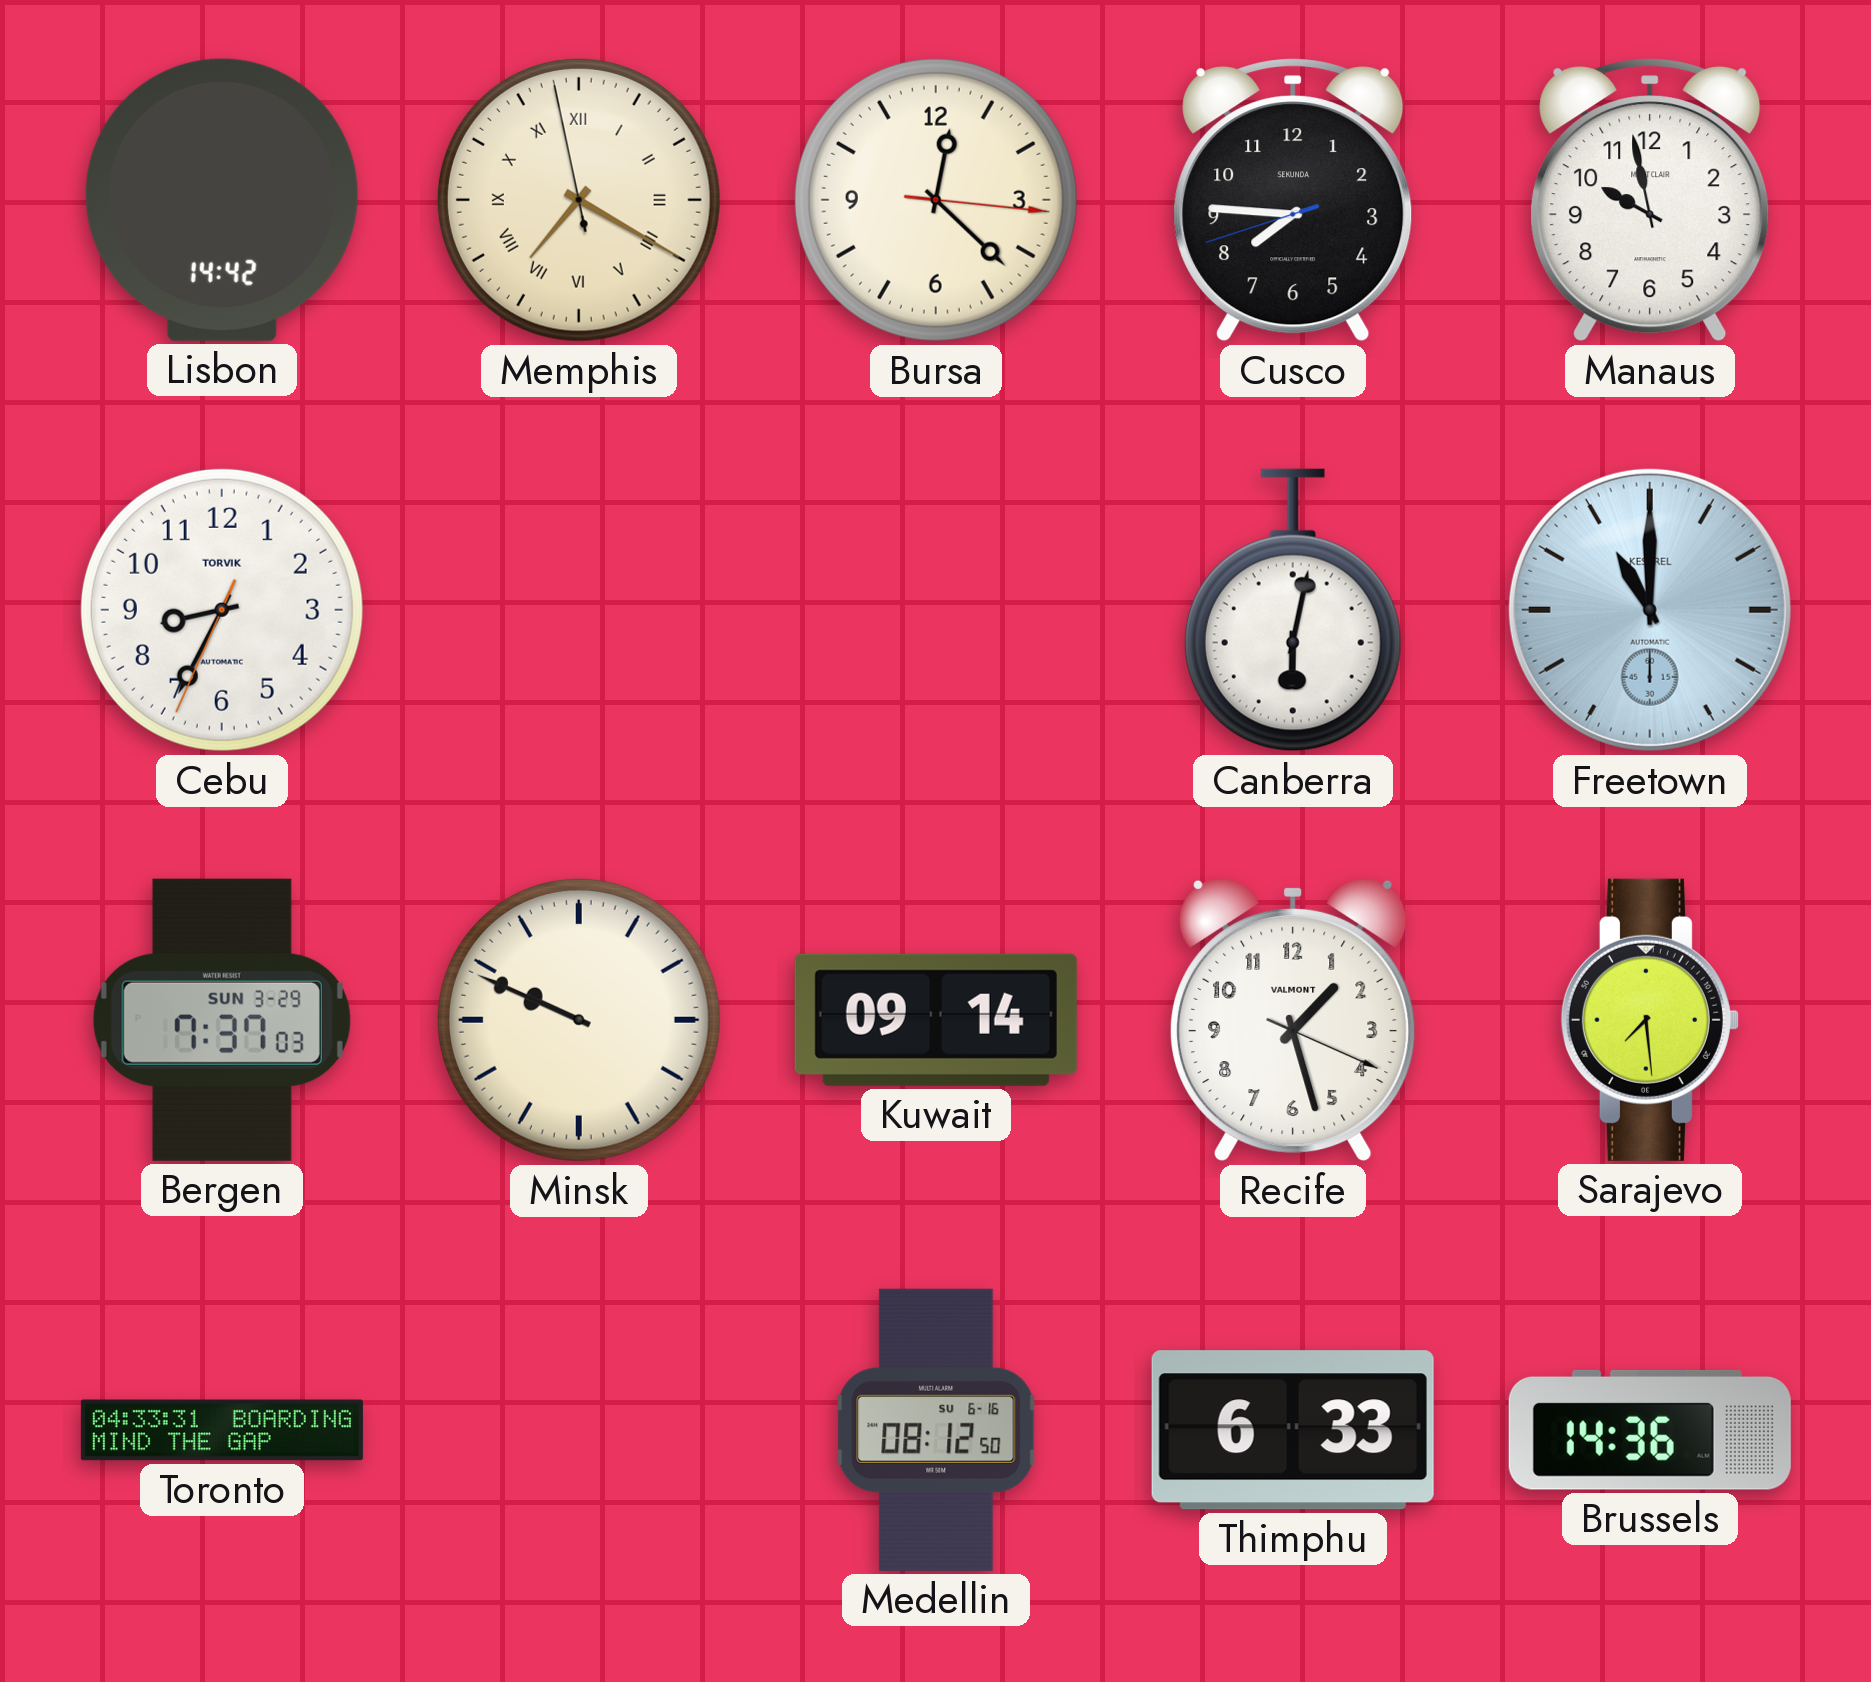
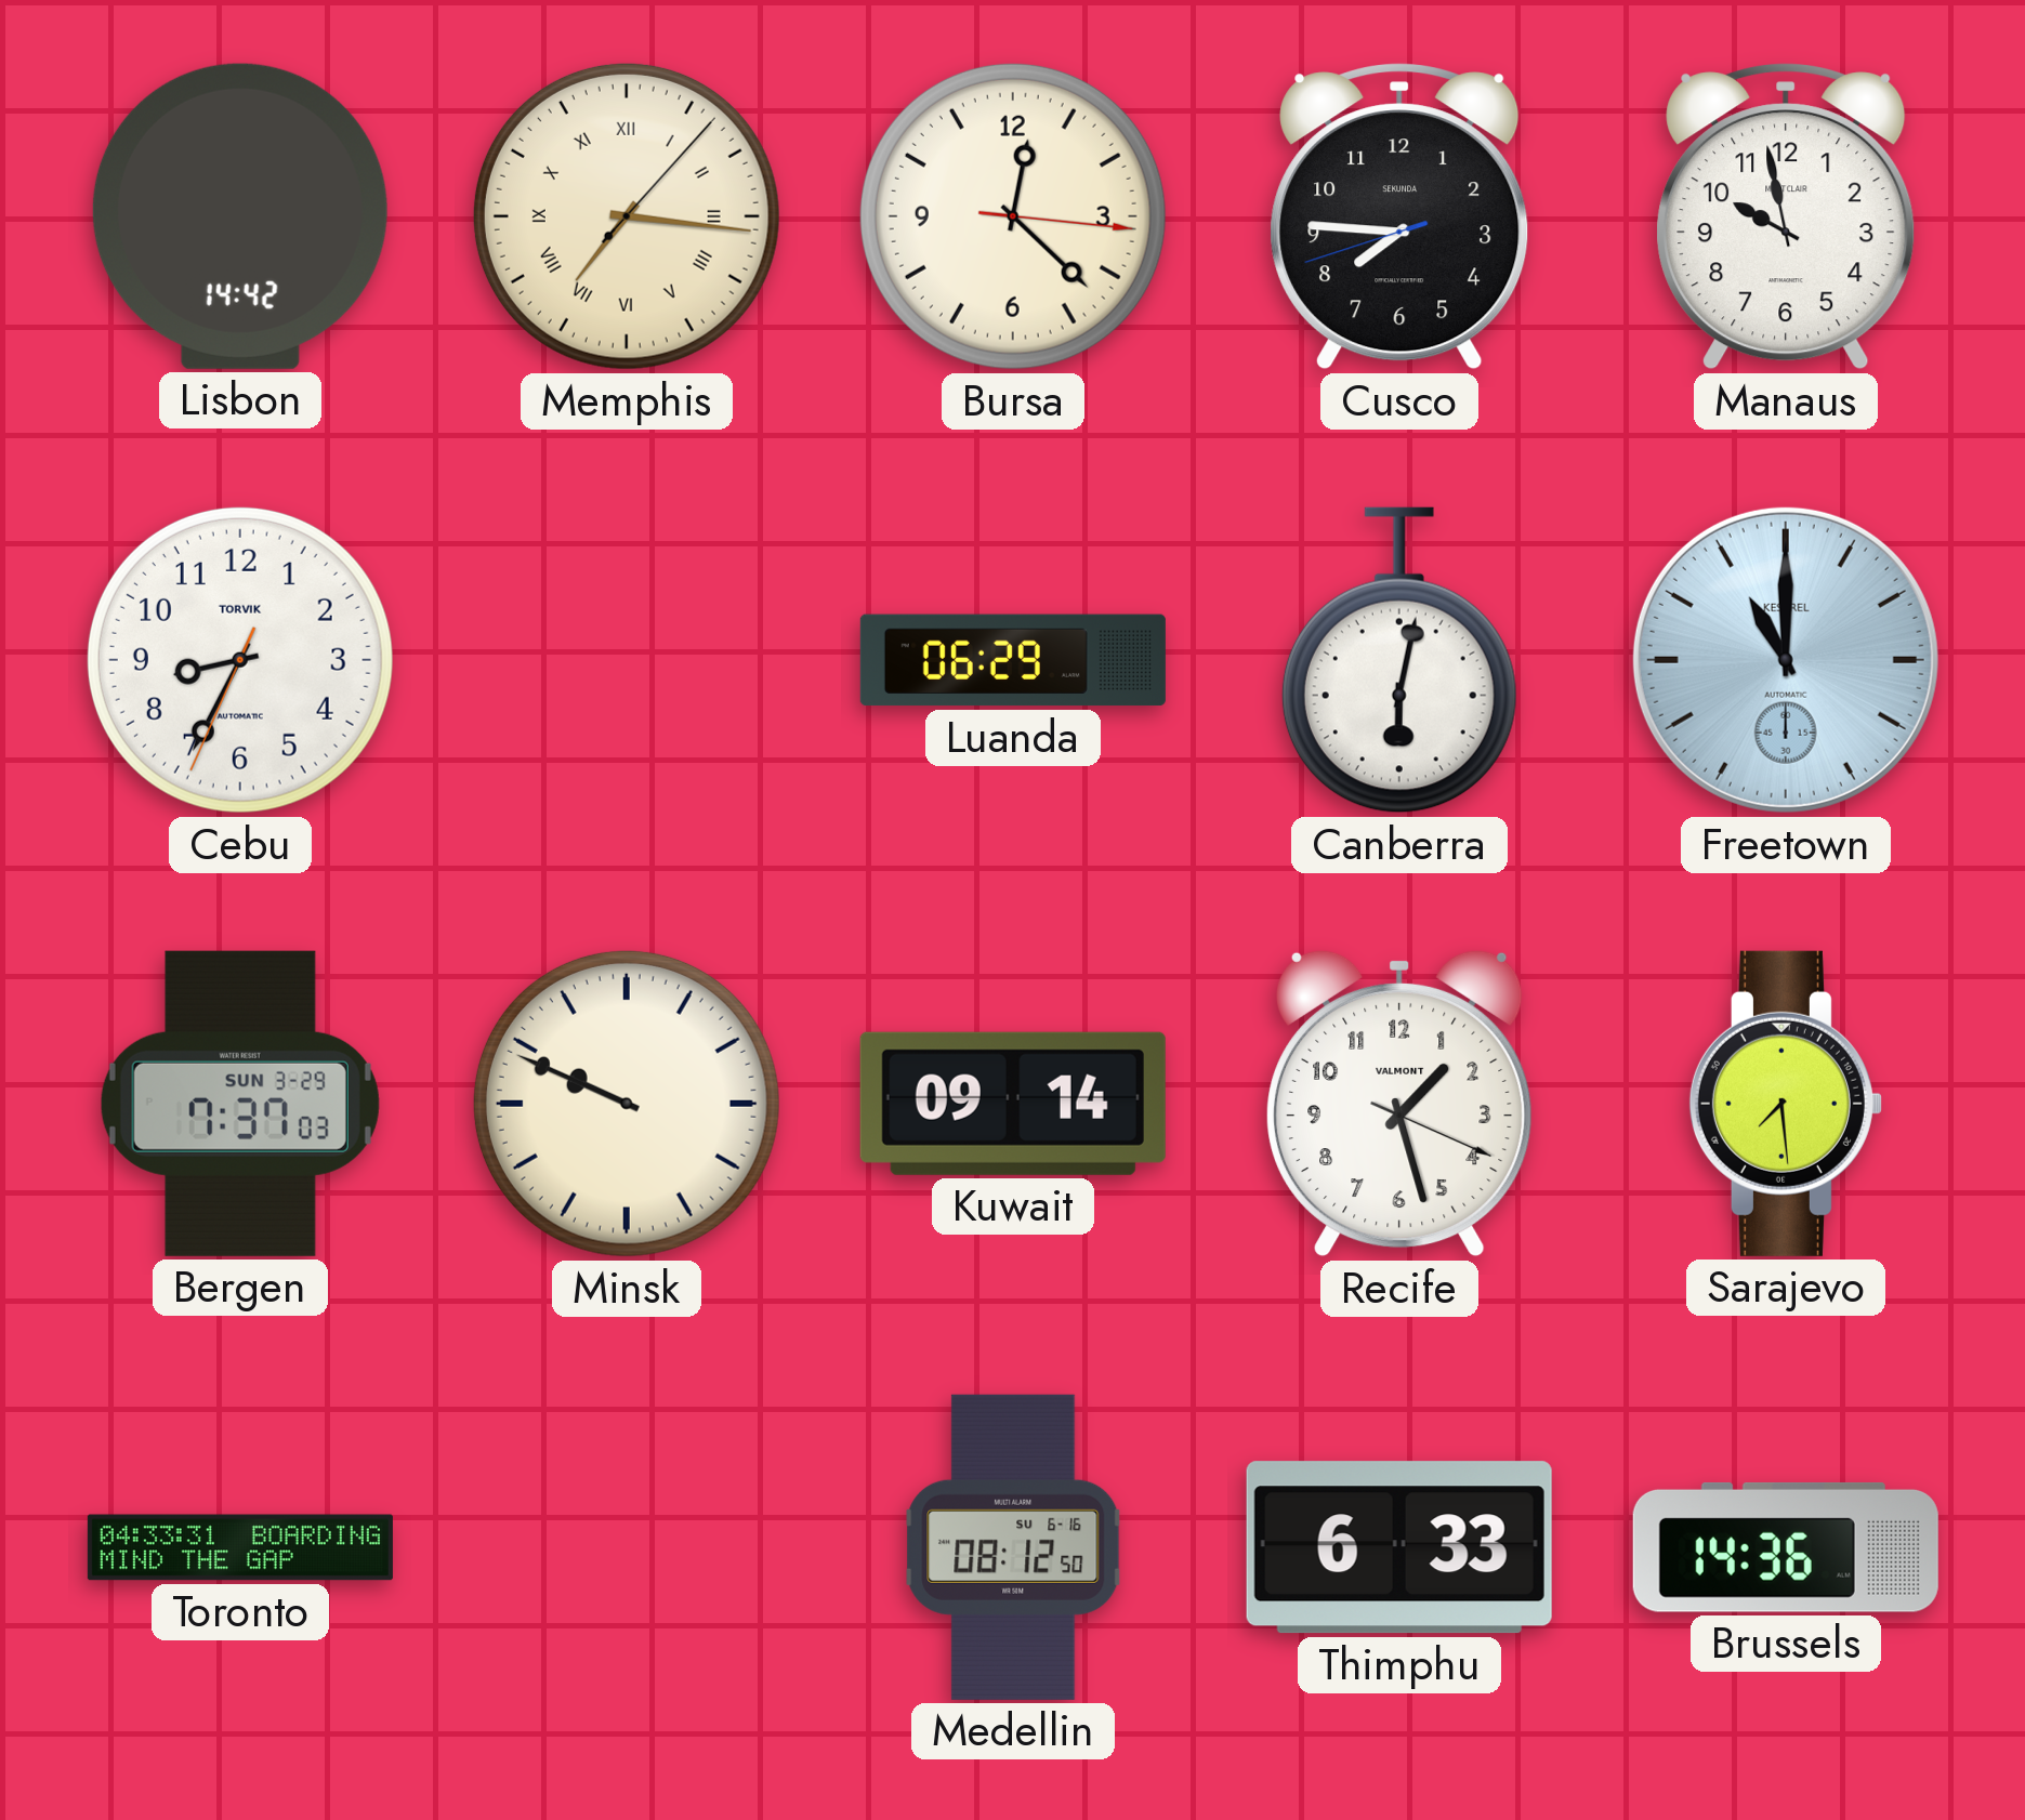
Memphis: 7:19 -> 7:16
Luanda: none -> 06:29
